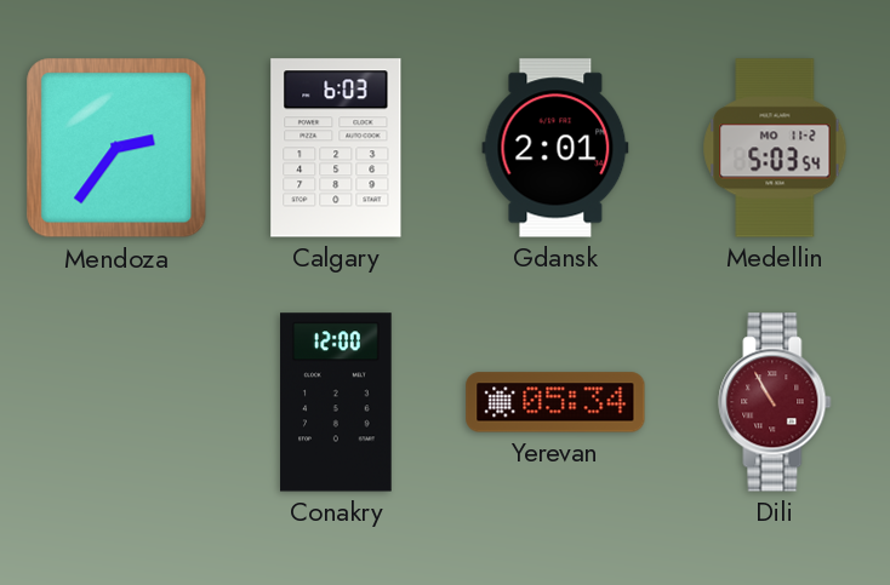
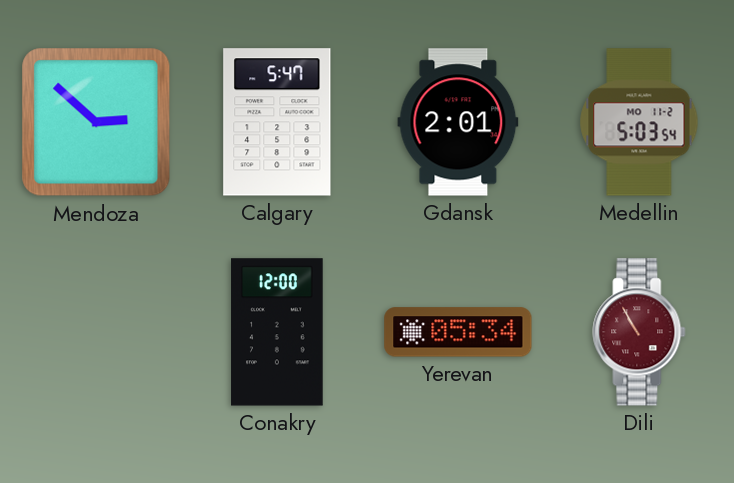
Mendoza: 2:36 -> 2:52
Calgary: 6:03 -> 5:47
